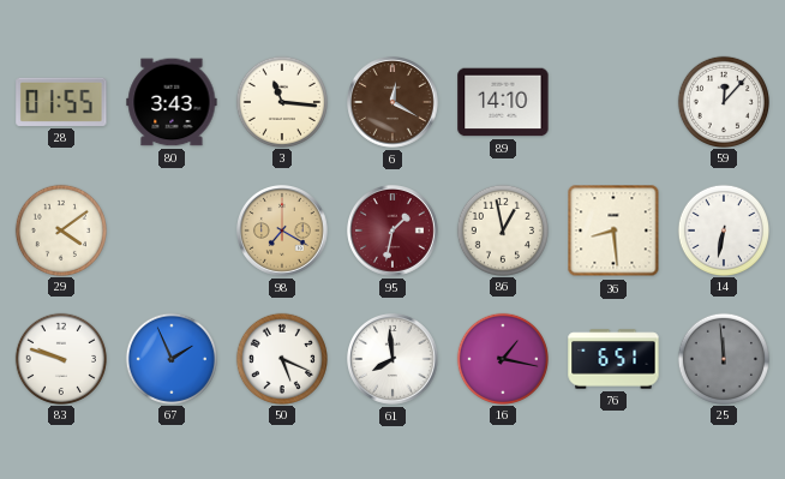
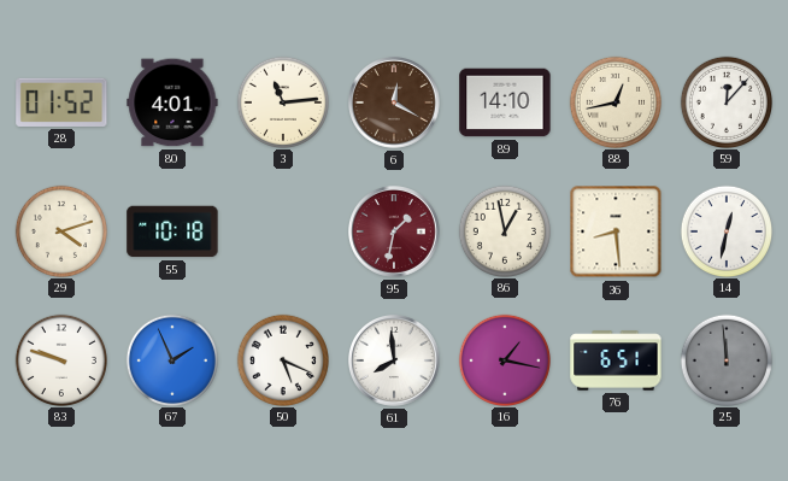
28: 01:55 -> 01:52
80: 3:43 -> 4:01
3: 11:16 -> 11:14
88: none -> 12:43
29: 4:09 -> 4:12
55: none -> 10:18
98: 7:20 -> none
14: 6:32 -> 12:32
